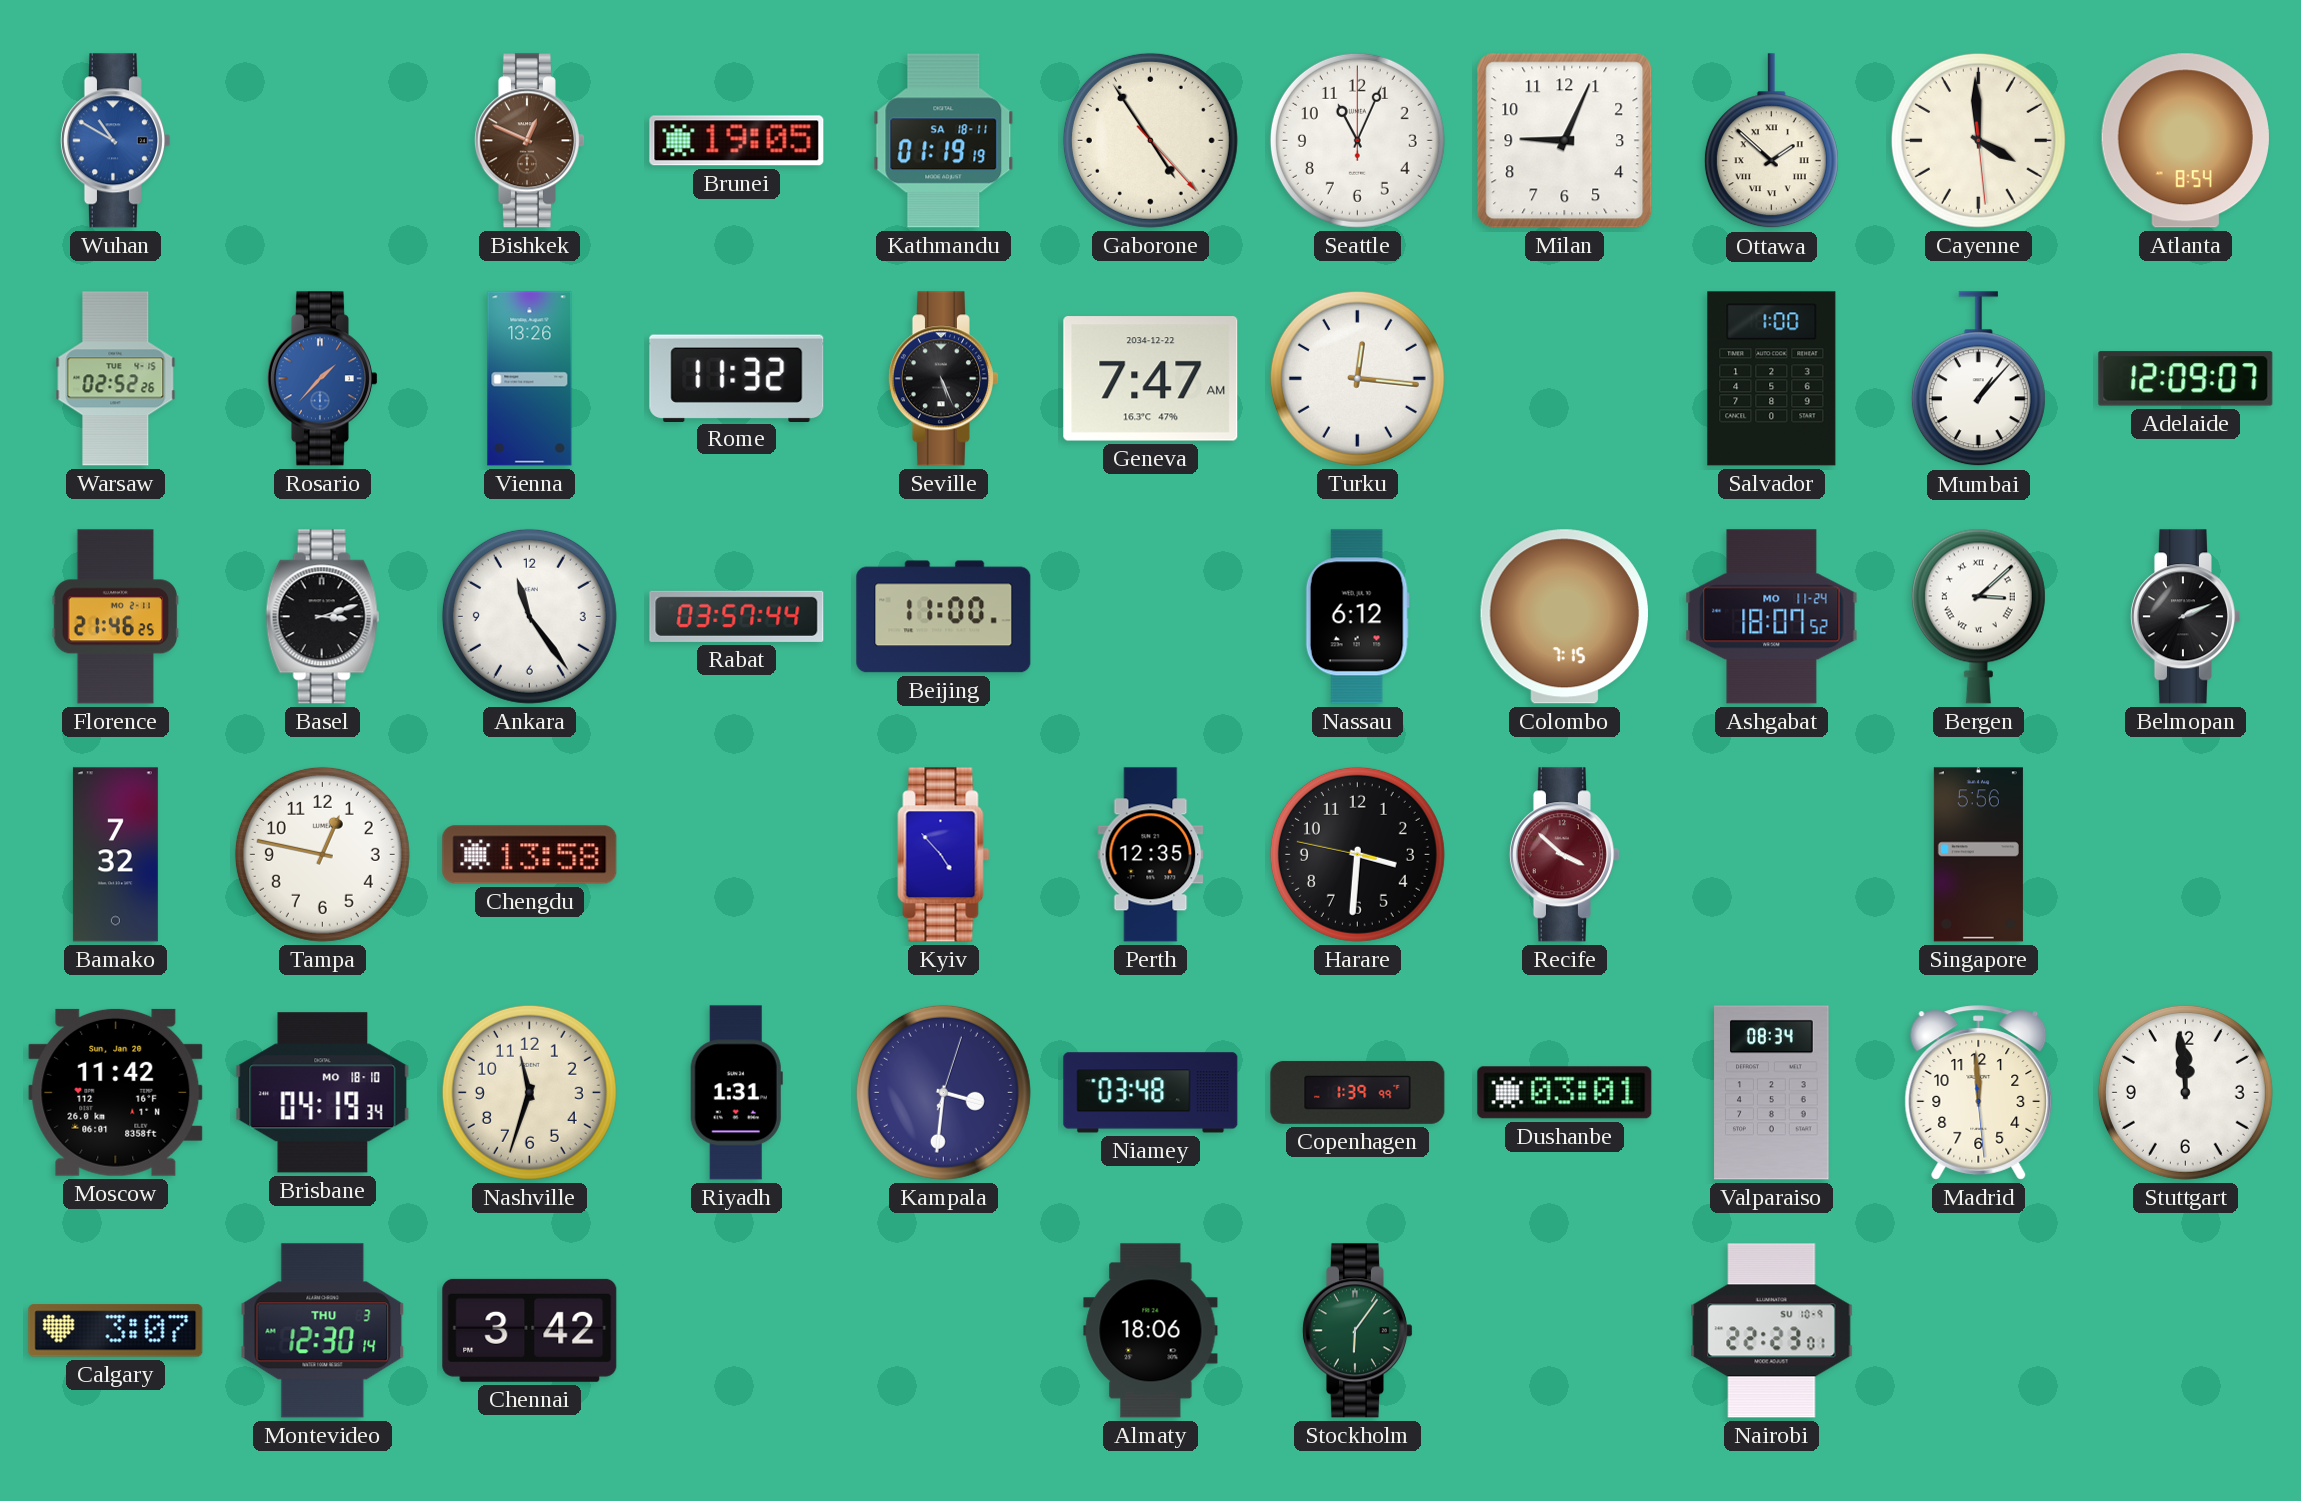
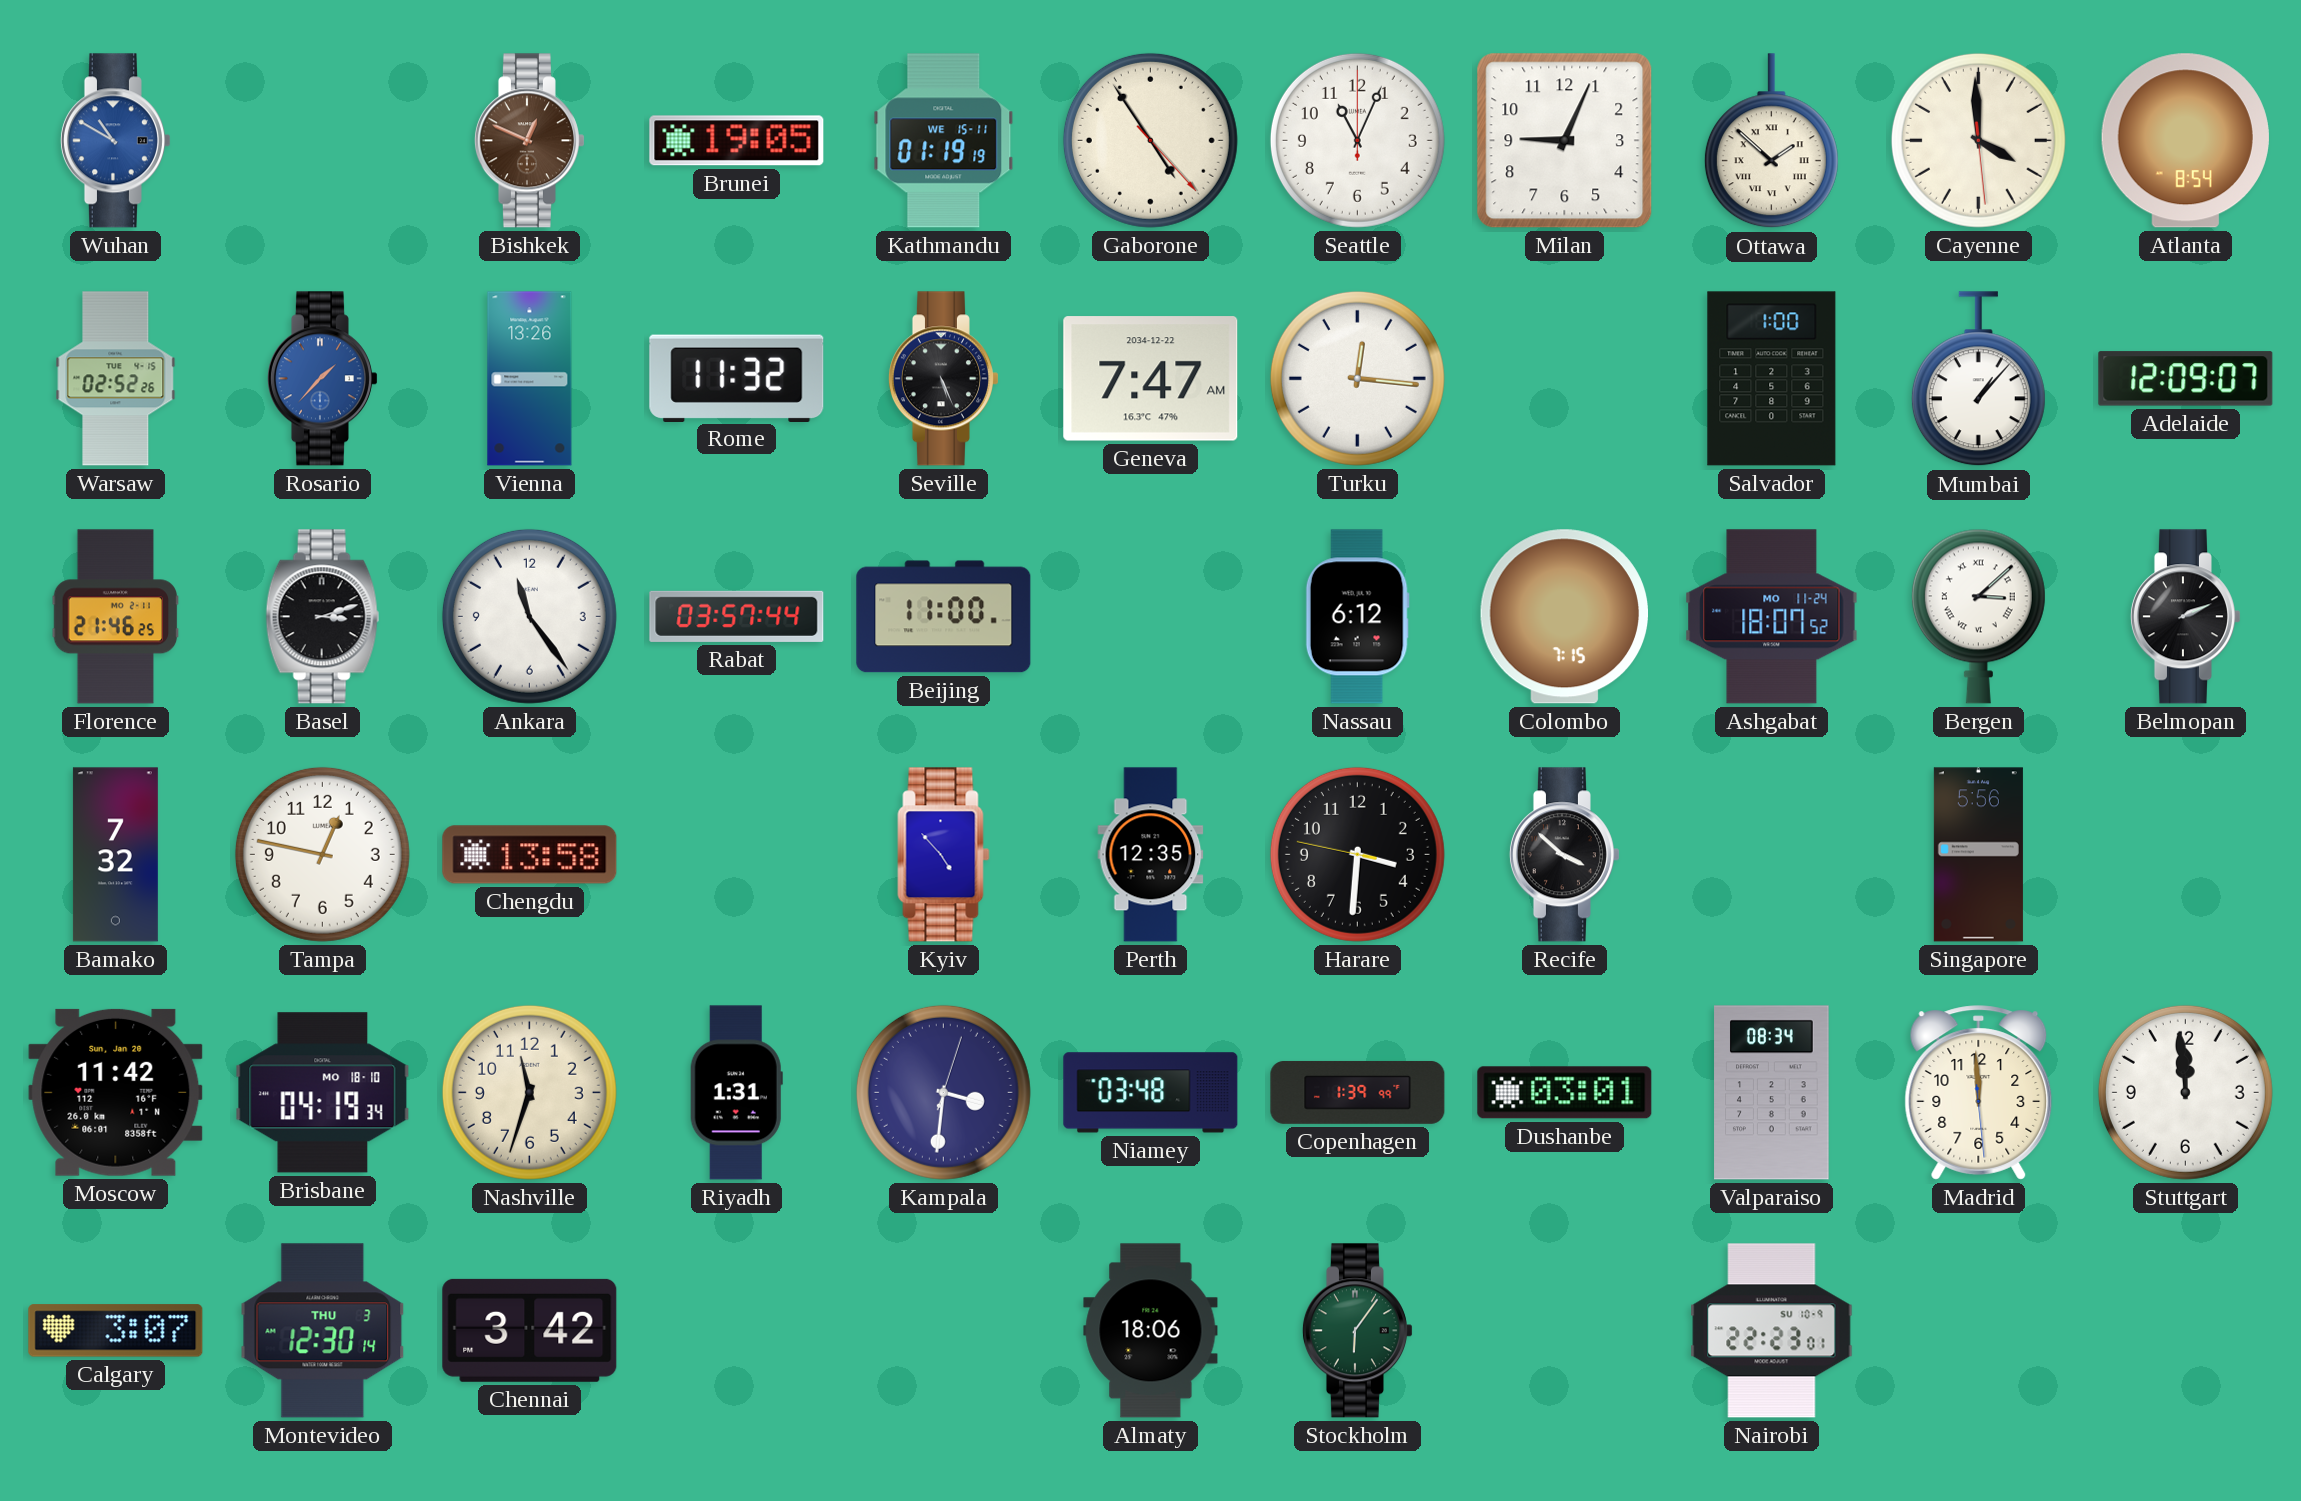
Kathmandu date: SA 18-11 -> WE 15-11
Recife dial: burgundy -> black
